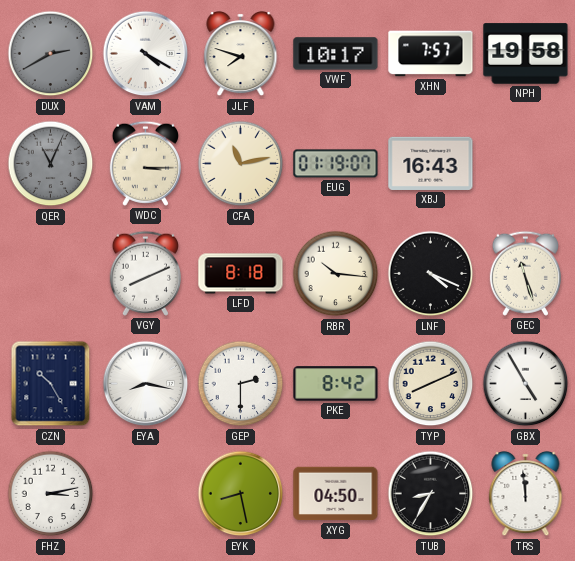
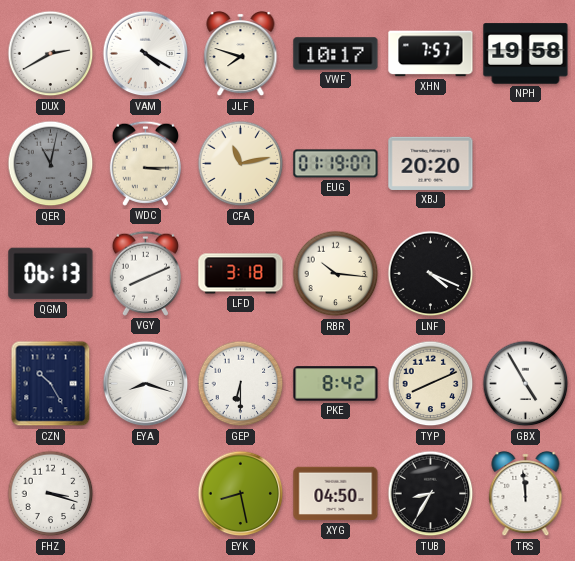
DUX dial: grey -> white
QER: 11:04 -> 11:02
XBJ: 16:43 -> 20:20
QGM: none -> 06:13
LFD: 8:18 -> 3:18
GEC: 11:27 -> none
EYA: 8:17 -> 8:18
GEP: 2:30 -> 6:30
FHZ: 3:13 -> 3:18
